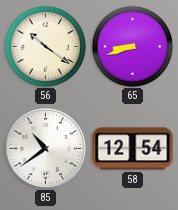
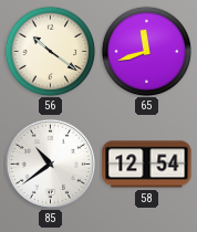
65: 8:42 -> 11:42
